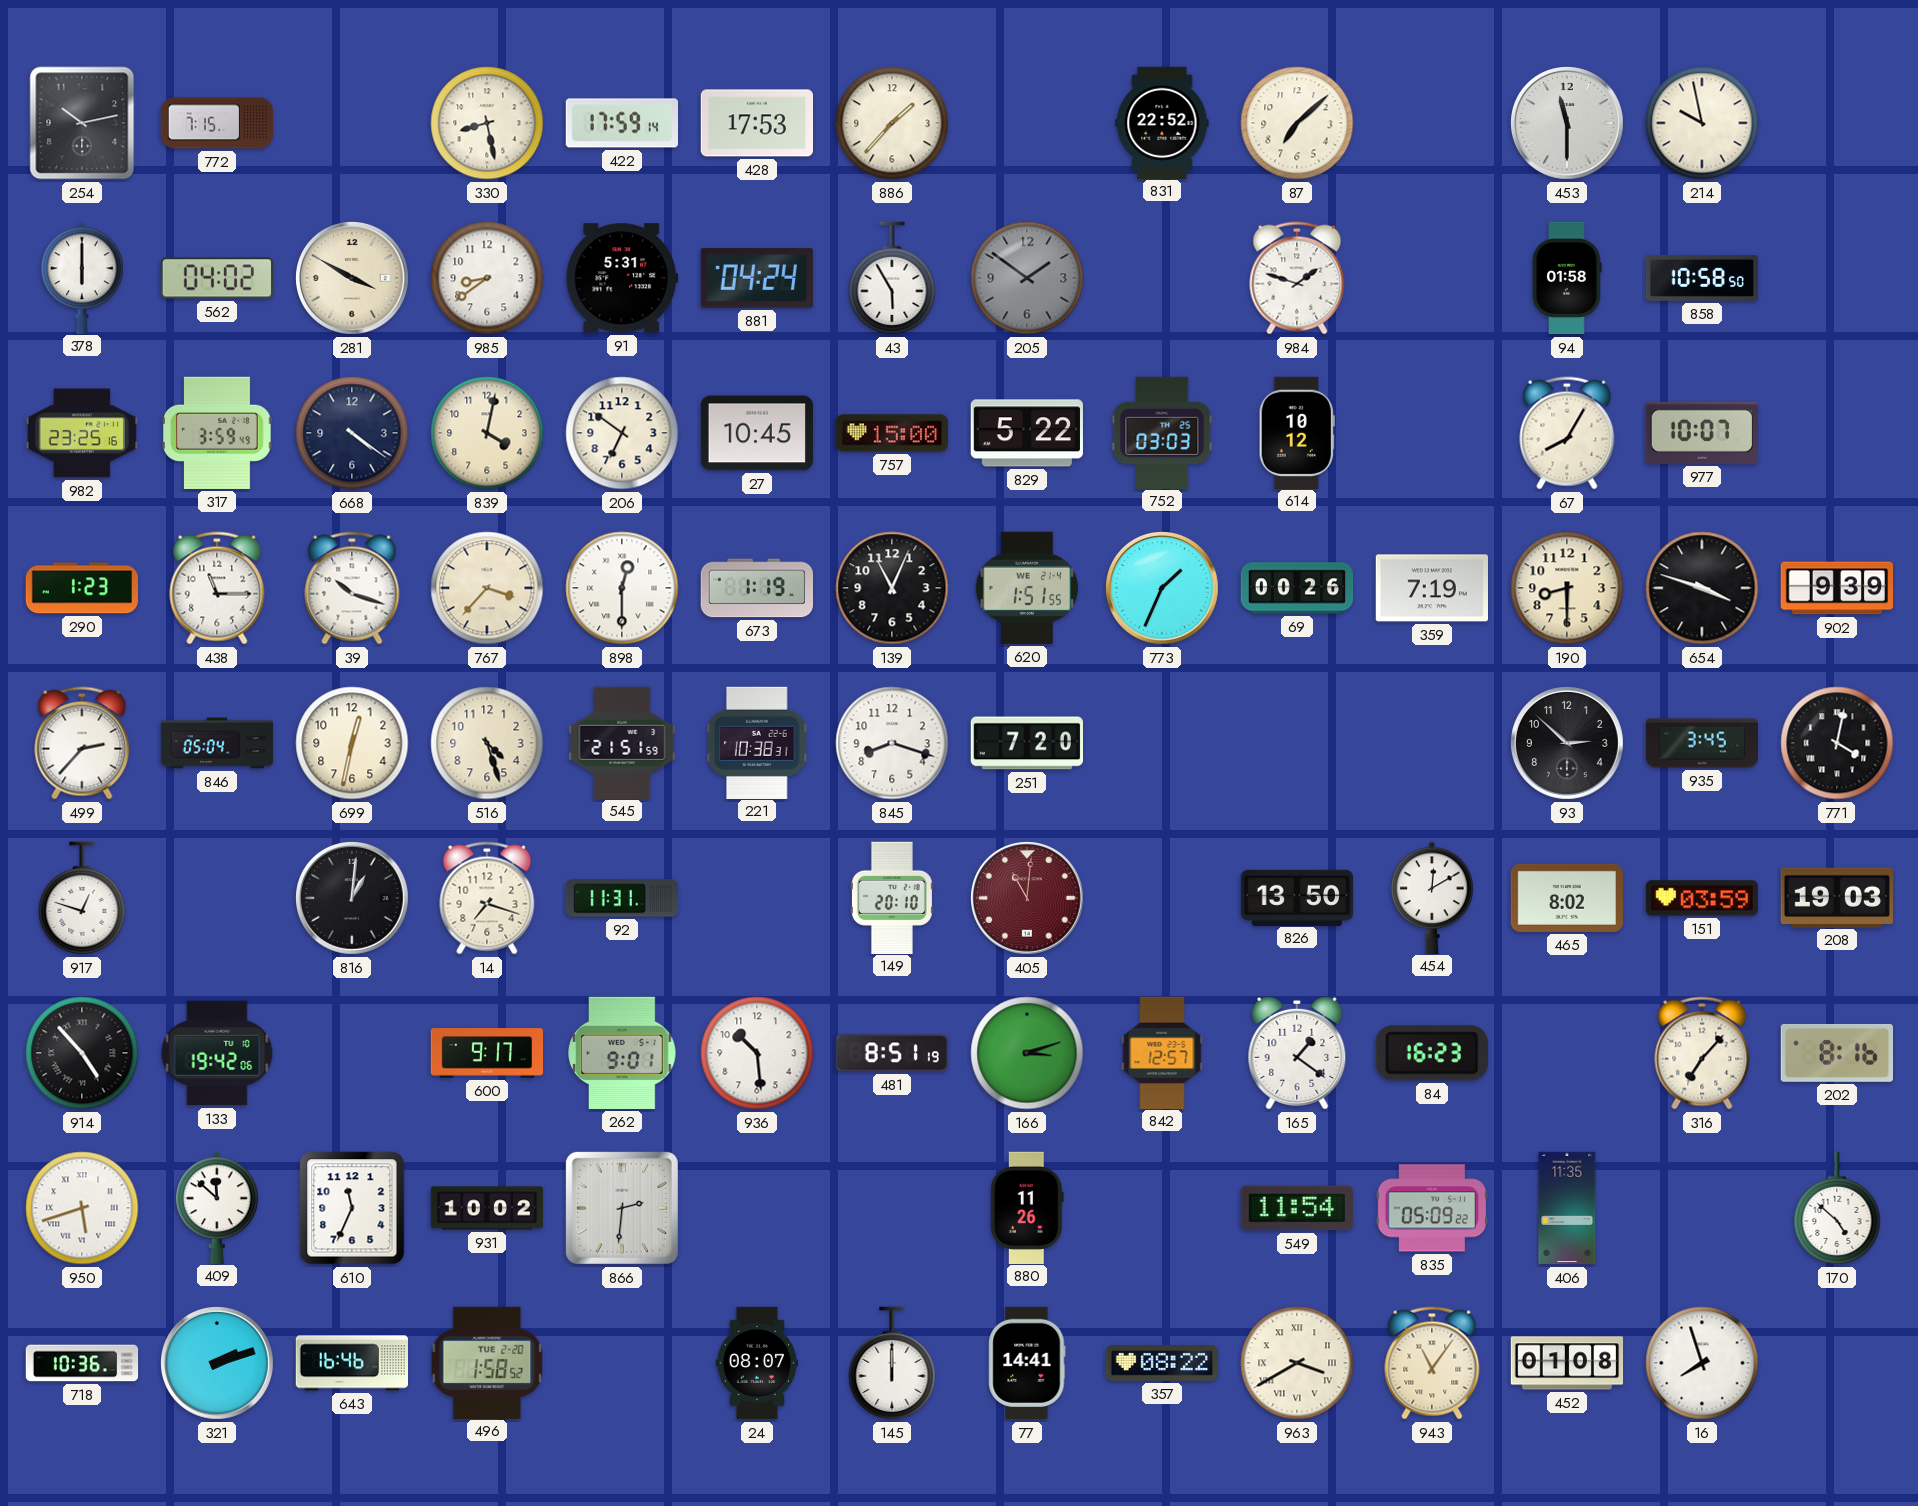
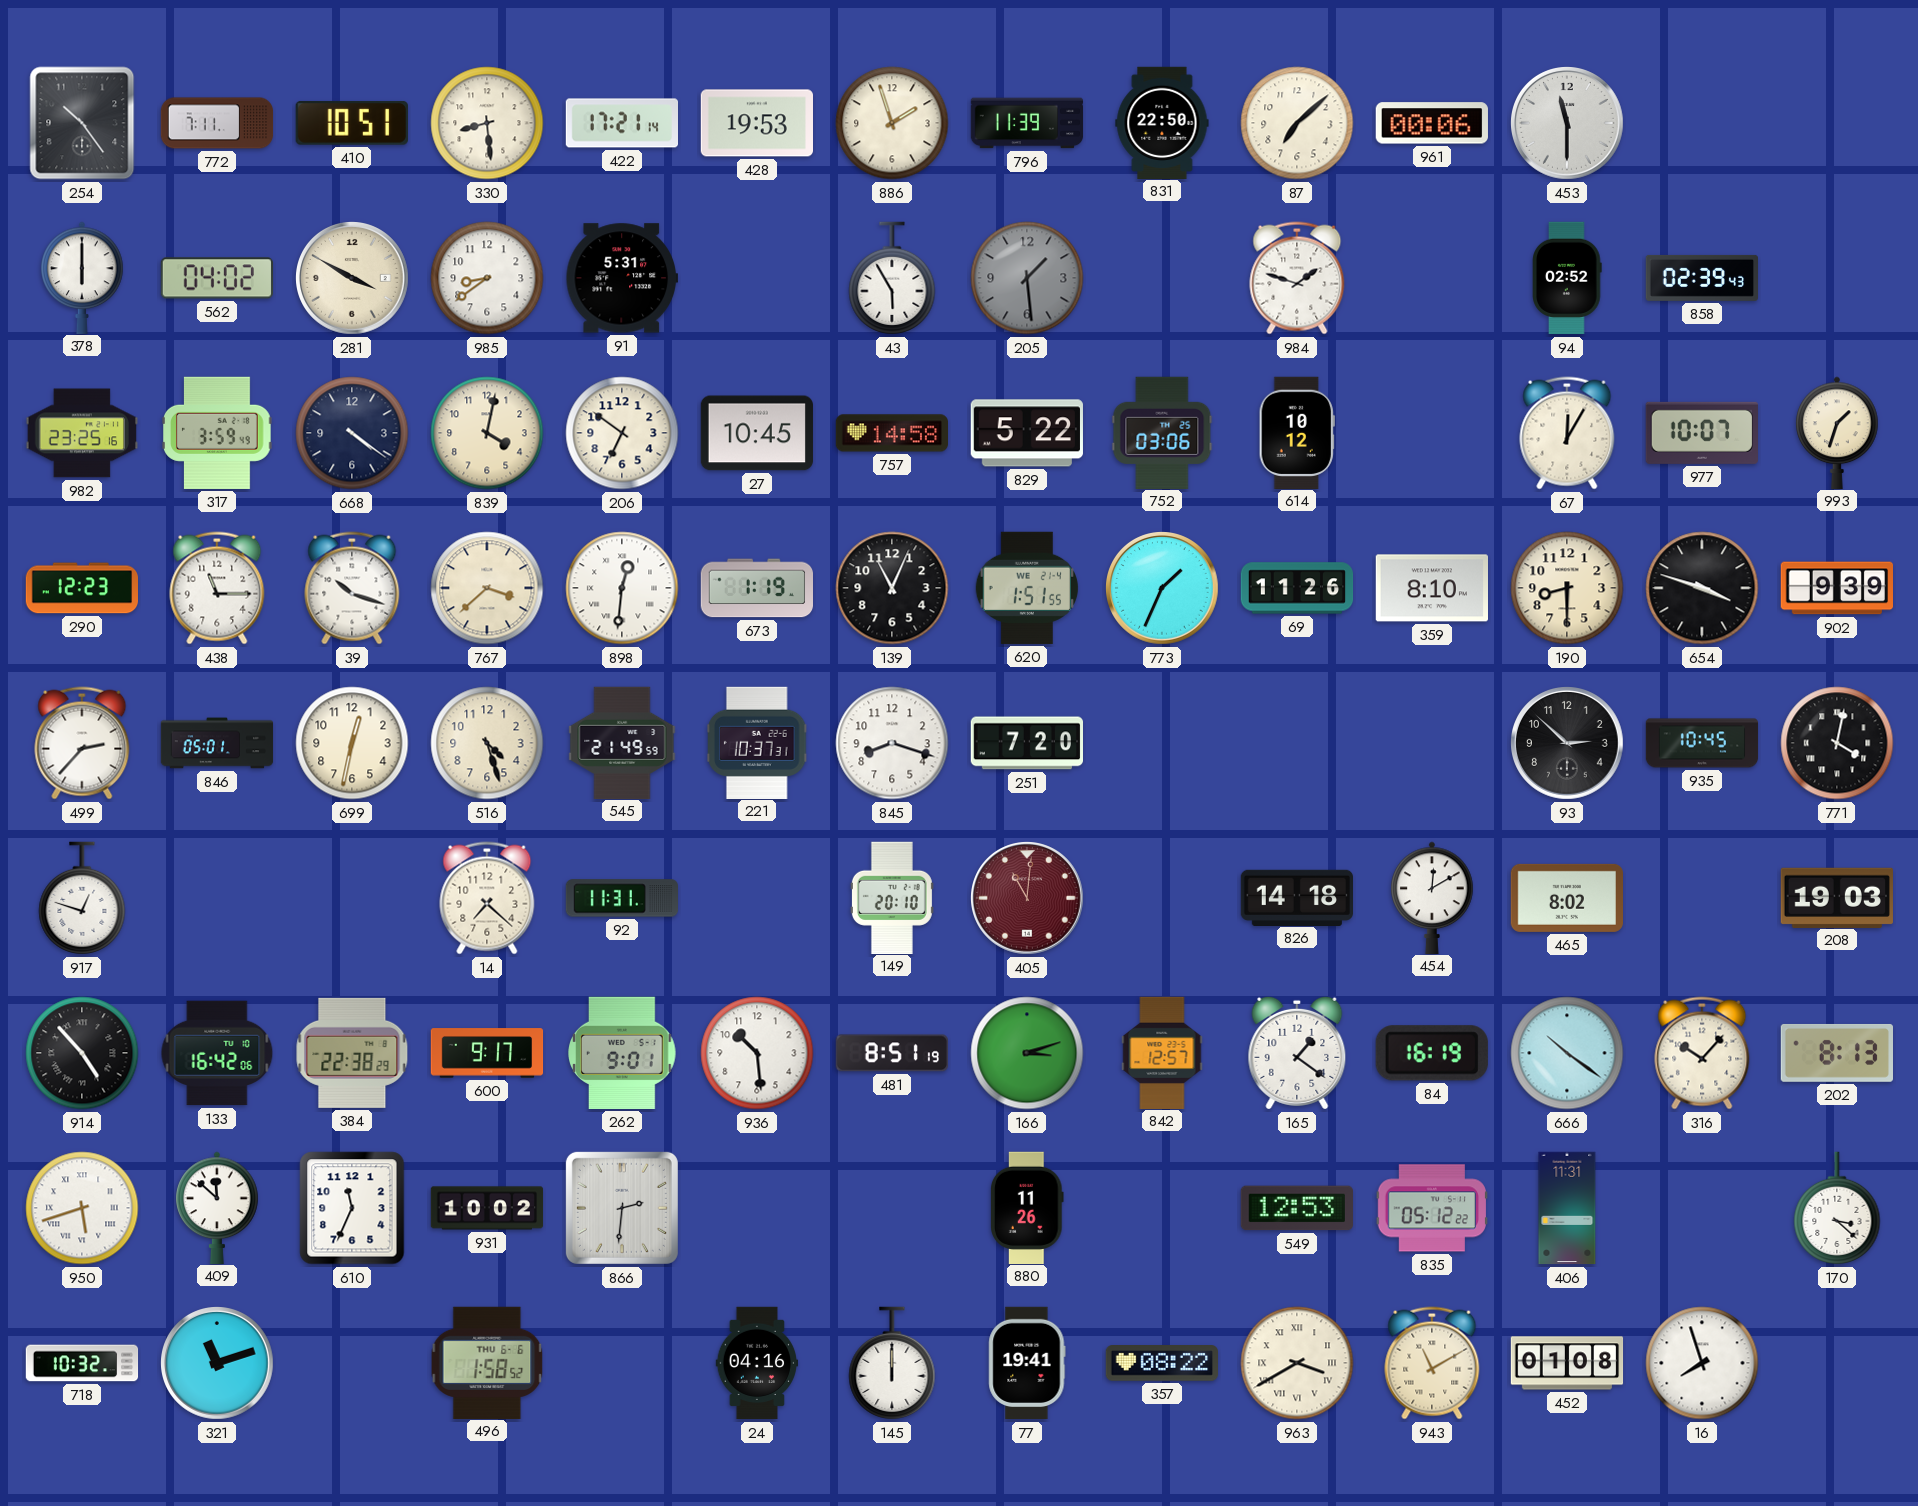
254: 10:13 -> 10:24
772: 7:15 -> 7:11
410: none -> 10:51
330: 8:28 -> 8:29
422: 17:59 -> 17:21
428: 17:53 -> 19:53
886: 1:37 -> 1:57
796: none -> 11:39
831: 22:52 -> 22:50
961: none -> 00:06
214: 9:58 -> none
881: 04:24 -> none
205: 1:51 -> 1:29
94: 01:58 -> 02:52
858: 10:58 -> 02:39
757: 15:00 -> 14:58
752: 03:03 -> 03:06
67: 8:05 -> 12:05
993: none -> 1:33
290: 1:23 -> 12:23
767: 3:37 -> 3:38
898: 12:30 -> 12:31
69: 00:26 -> 11:26
359: 7:19 -> 8:10
846: 05:04 -> 05:01
545: 21:51 -> 21:49
221: 10:38 -> 10:37
935: 3:45 -> 10:45
816: 1:01 -> none
14: 7:18 -> 7:22
826: 13:50 -> 14:18
151: 03:59 -> none
133: 19:42 -> 16:42
384: none -> 22:38
84: 16:23 -> 16:19
666: none -> 10:21
316: 7:07 -> 10:07
202: 8:16 -> 8:13
549: 11:54 -> 12:53
835: 05:09 -> 05:12
406: 11:35 -> 11:31
170: 4:52 -> 3:22
718: 10:36 -> 10:32
321: 2:12 -> 11:12
643: 16:46 -> none
496 date: TUE 2-20 -> THU 6-6
24: 08:07 -> 04:16
77: 14:41 -> 19:41
943: 11:06 -> 11:10
